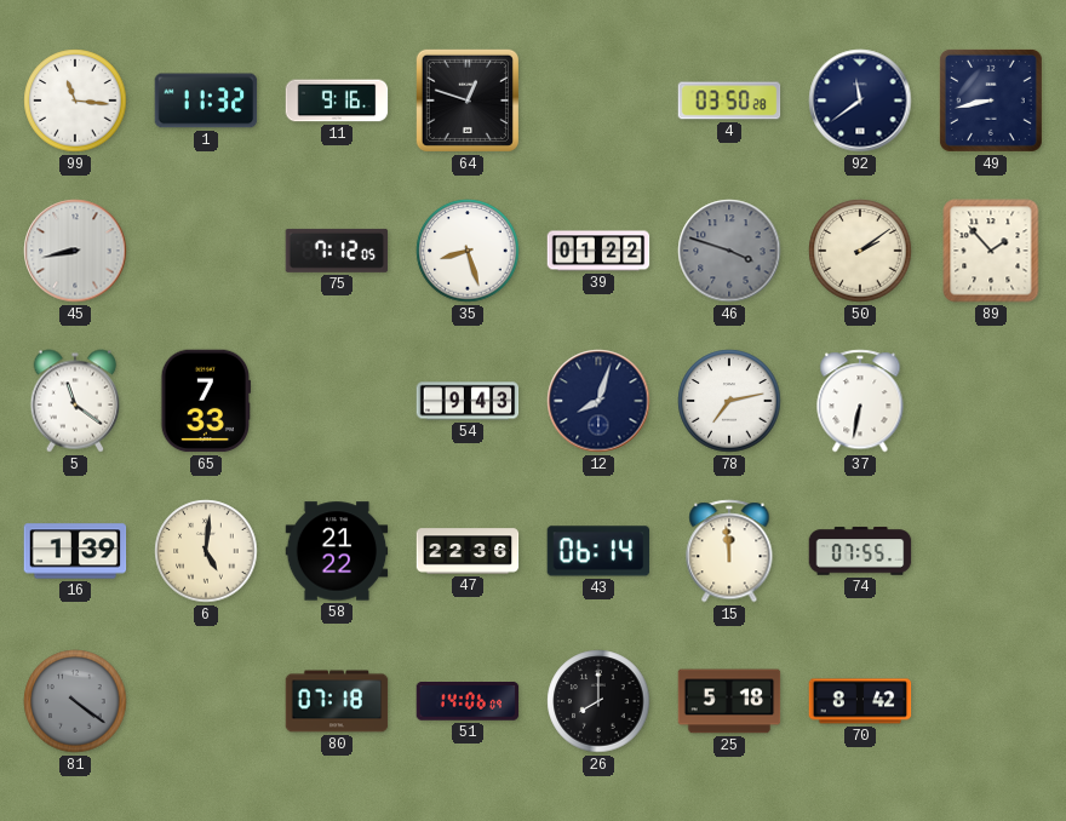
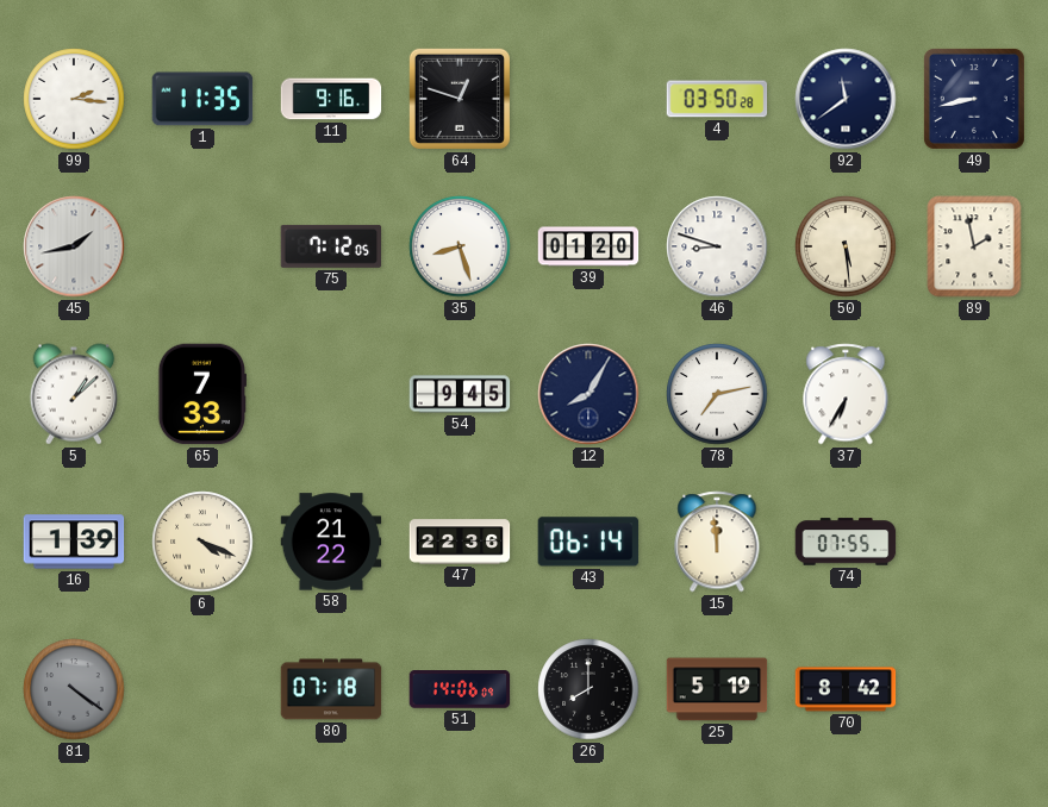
99: 11:16 -> 2:16
1: 11:32 -> 11:35
45: 8:43 -> 1:43
39: 01:22 -> 01:20
46: 3:48 -> 8:48
46 dial: grey -> white
50: 2:09 -> 5:29
89: 1:53 -> 1:58
5: 11:21 -> 1:08
54: 9:43 -> 9:45
12: 8:03 -> 8:05
37: 6:32 -> 6:35
6: 5:01 -> 4:19
25: 5:18 -> 5:19
